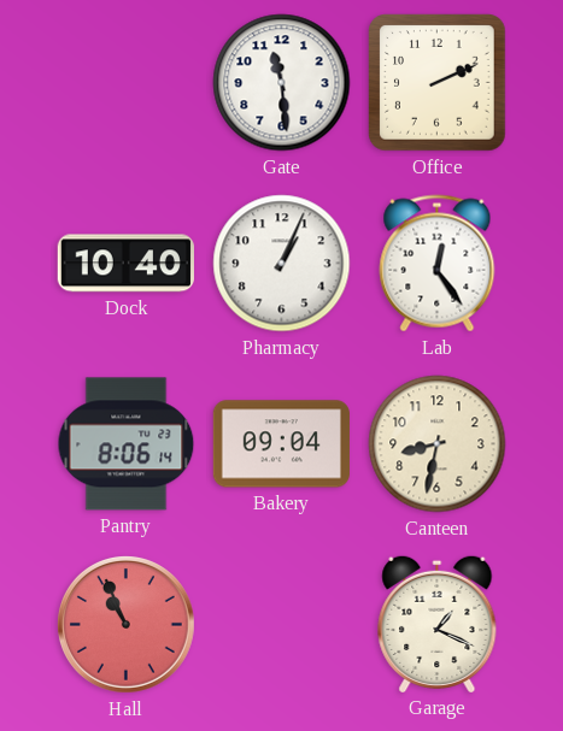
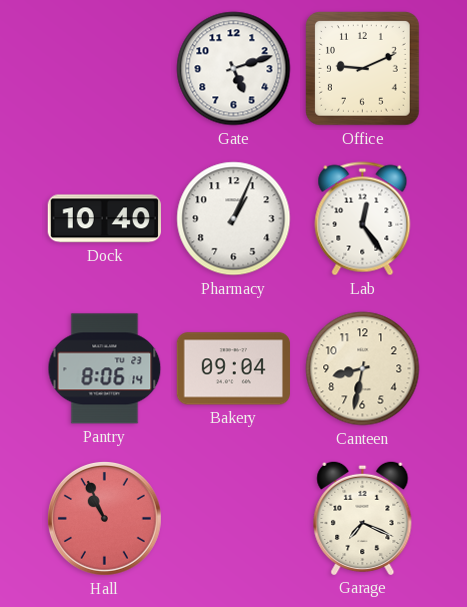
Gate: 11:29 -> 5:12
Office: 2:11 -> 9:11
Garage: 1:19 -> 7:19
